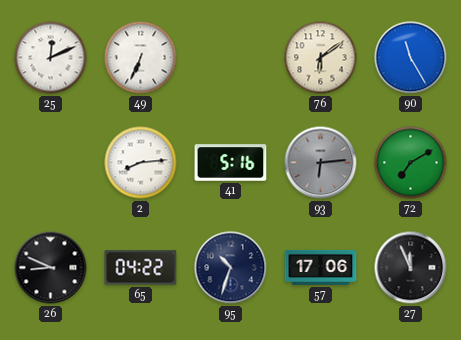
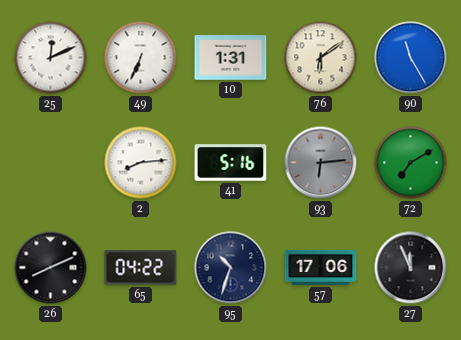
10: none -> 1:31
26: 8:49 -> 8:11
